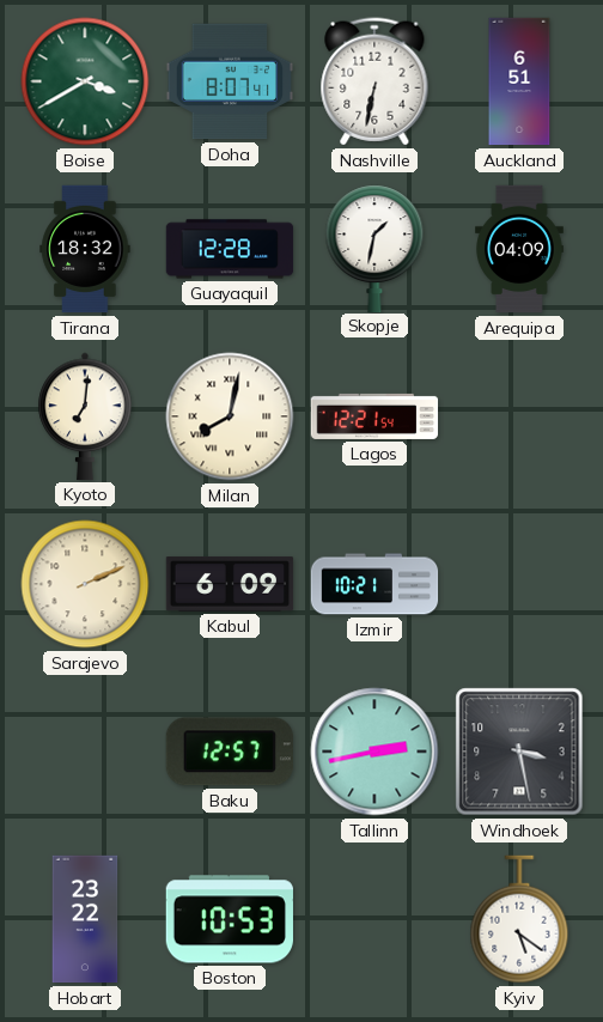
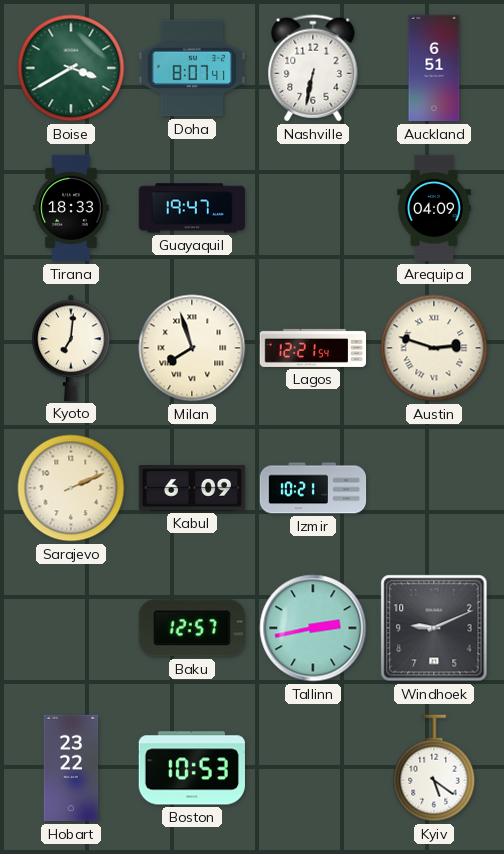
Tirana: 18:32 -> 18:33
Guayaquil: 12:28 -> 19:47
Skopje: 1:32 -> none
Milan: 8:02 -> 7:57
Austin: none -> 2:48
Windhoek: 3:28 -> 9:11
